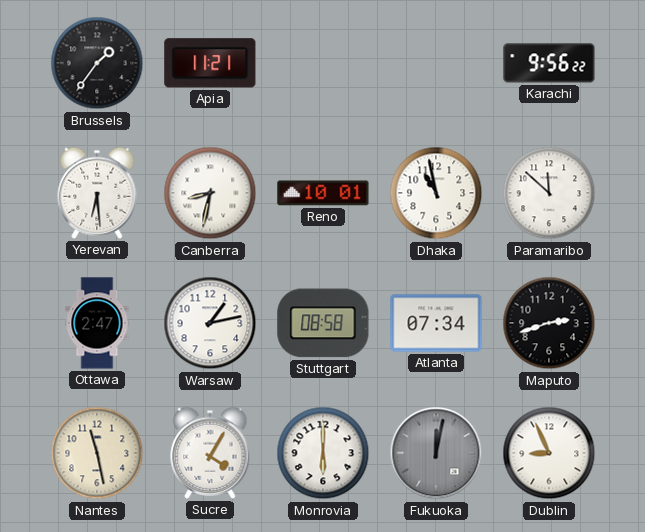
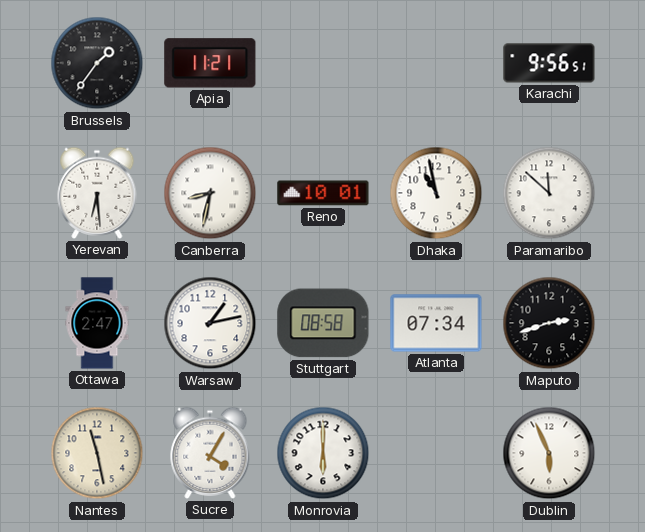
Karachi: 9:56:22 -> 9:56:51
Fukuoka: 12:02 -> none
Dublin: 8:56 -> 5:56
